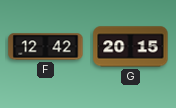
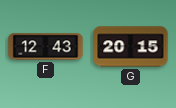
F: 12:42 -> 12:43
